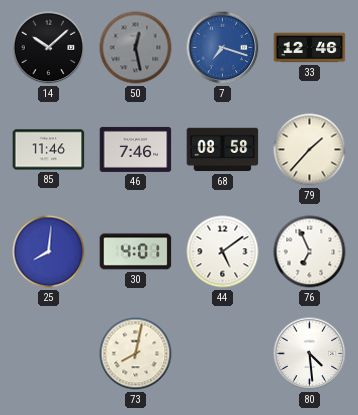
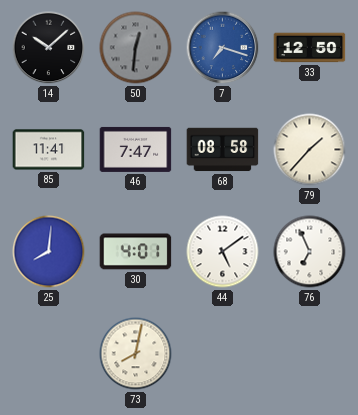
50: 12:28 -> 12:31
33: 12:46 -> 12:50
85: 11:46 -> 11:41
46: 7:46 -> 7:47
80: 4:29 -> none
